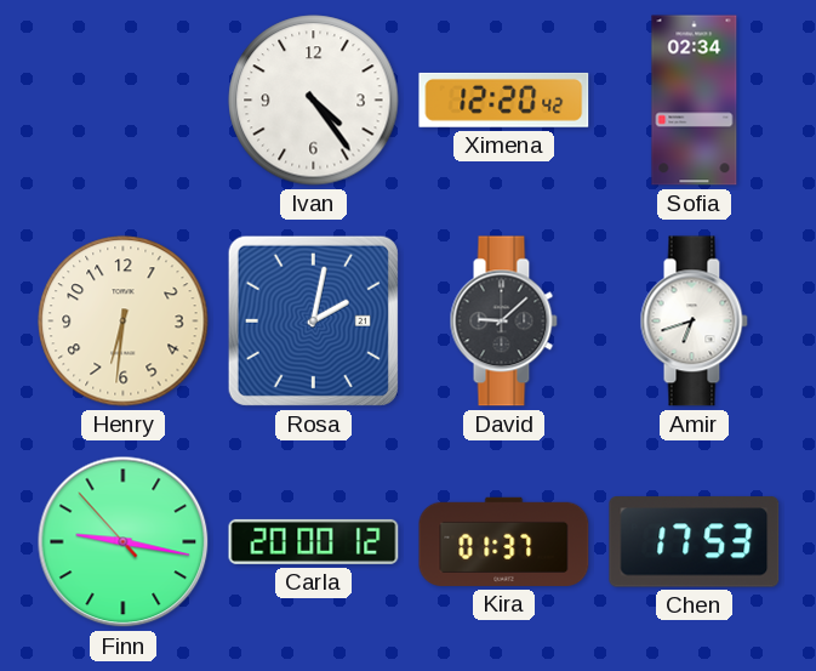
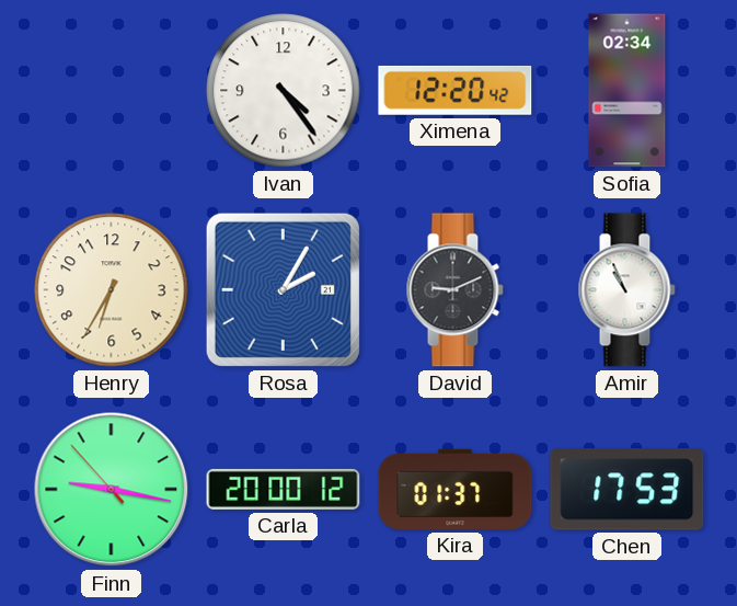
Henry: 6:31 -> 6:35
Rosa: 2:02 -> 2:05
David: 9:08 -> 9:11
Amir: 6:42 -> 10:56
